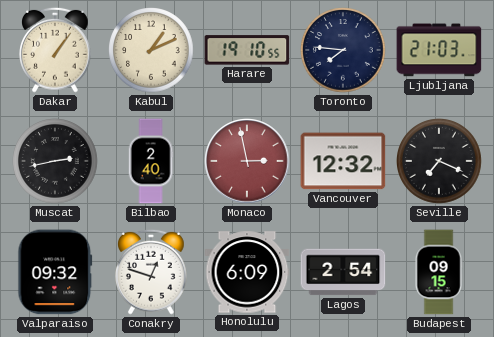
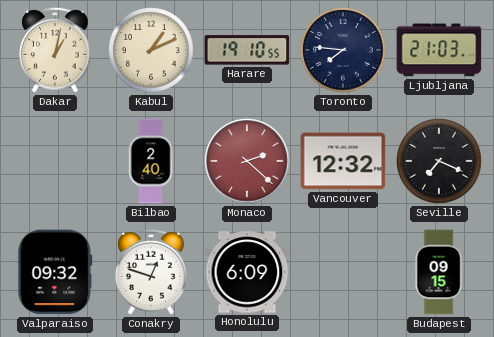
Dakar: 1:06 -> 1:02
Muscat: 2:43 -> none
Monaco: 2:58 -> 2:22
Lagos: 2:54 -> none
